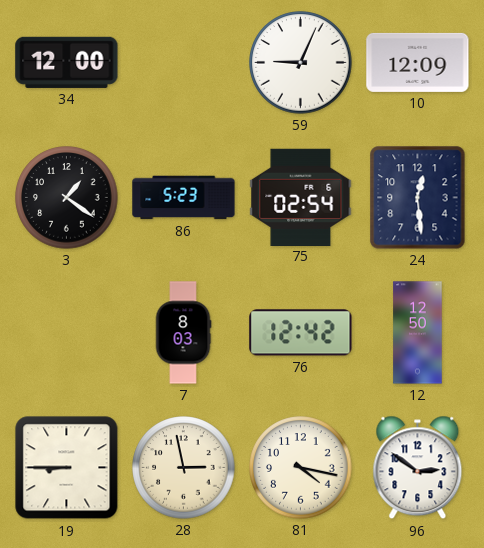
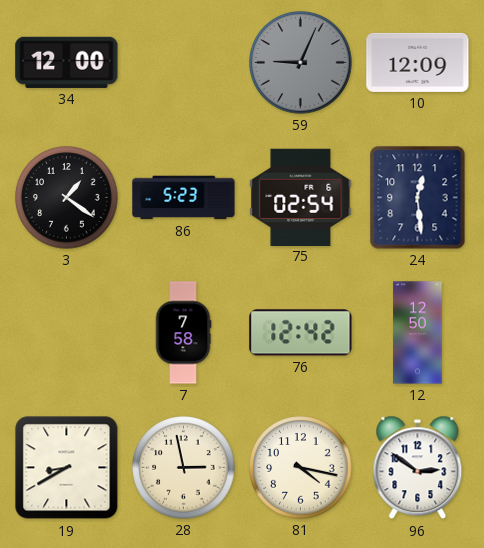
59 dial: white -> grey
7: 8:03 -> 7:58
19: 8:45 -> 8:40
